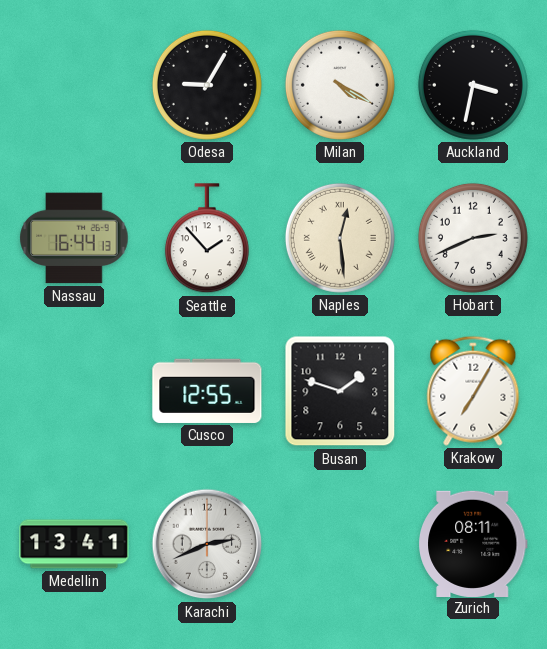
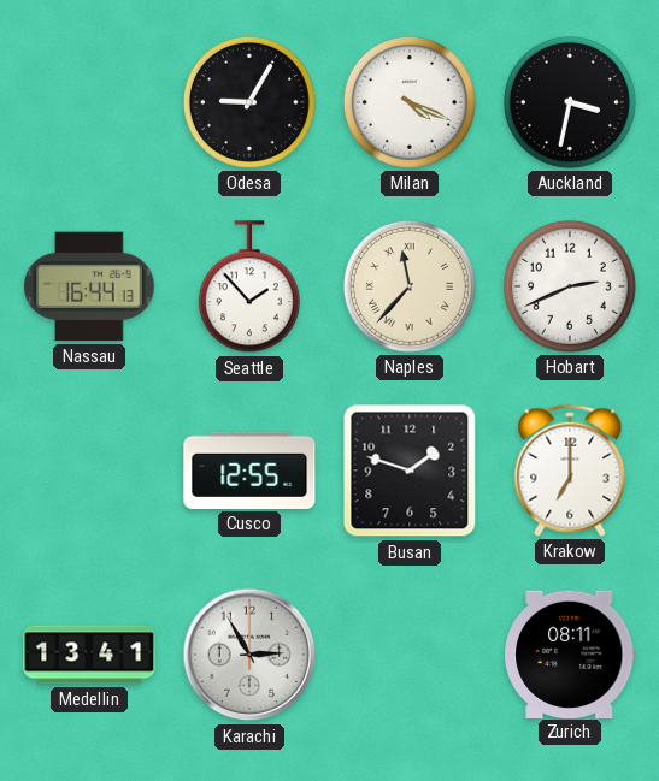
Milan: 4:20 -> 4:19
Naples: 12:29 -> 11:37
Krakow: 7:05 -> 7:00
Karachi: 2:41 -> 2:55
